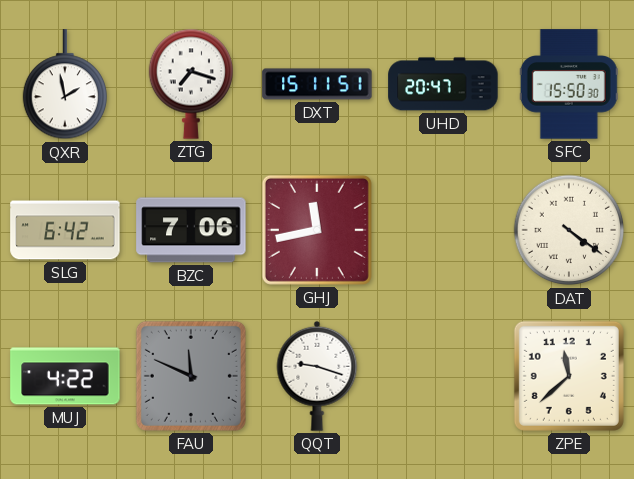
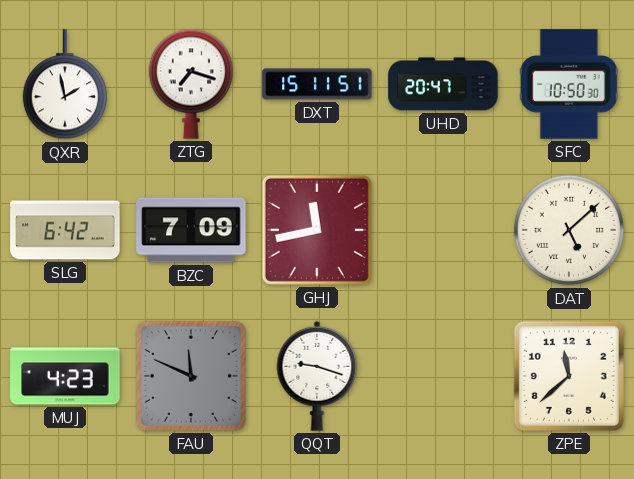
SFC: 15:50 -> 10:50
BZC: 7:06 -> 7:09
DAT: 4:21 -> 5:08
MUJ: 4:22 -> 4:23
